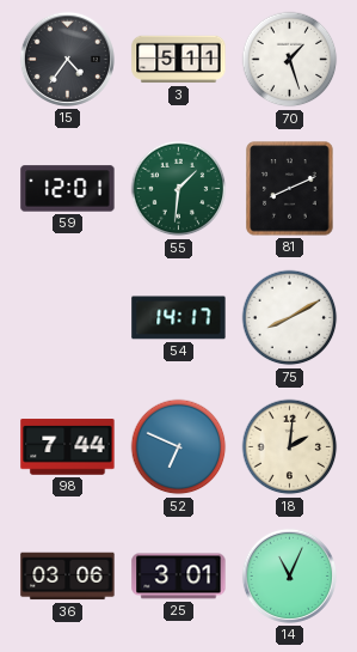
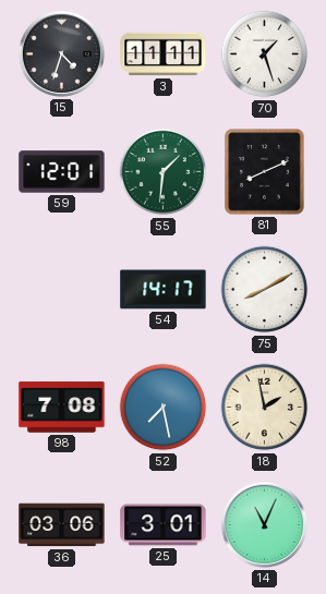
15: 4:36 -> 4:33
3: 5:11 -> 11:11
98: 7:44 -> 7:08
52: 6:49 -> 7:28
18: 2:01 -> 1:58
